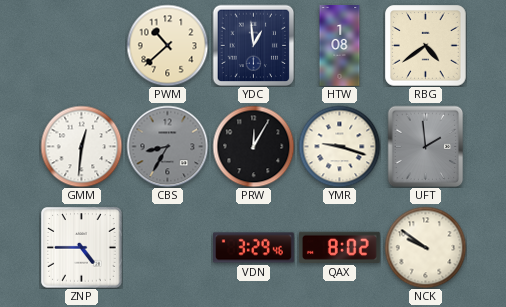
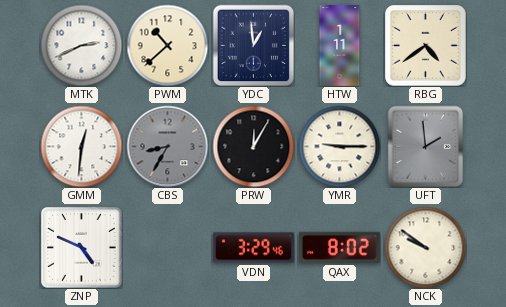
MTK: none -> 2:41
HTW: 1:08 -> 1:11
YMR: 9:18 -> 9:15
ZNP: 4:45 -> 4:49
